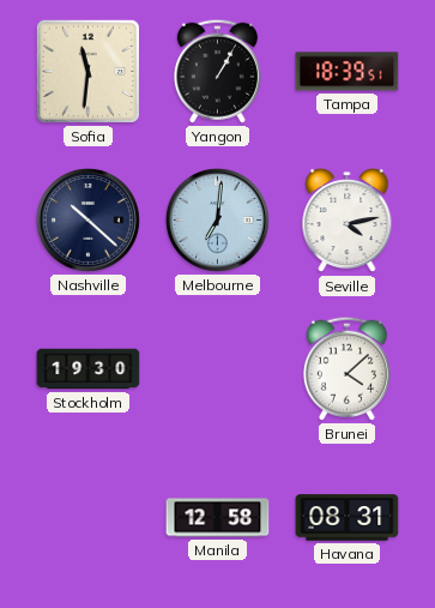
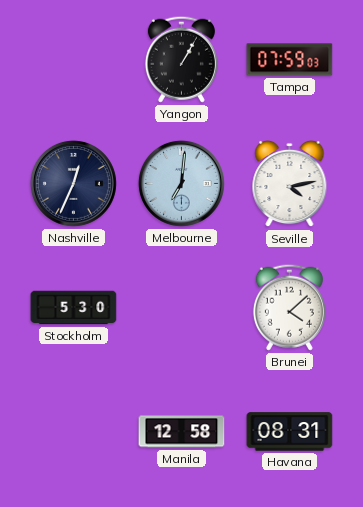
Sofia: 11:31 -> none
Tampa: 18:39 -> 07:59
Nashville: 10:22 -> 12:34
Stockholm: 19:30 -> 5:30
